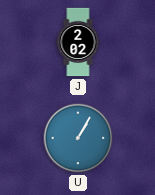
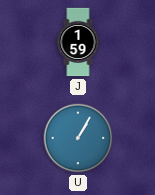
J: 2:02 -> 1:59
